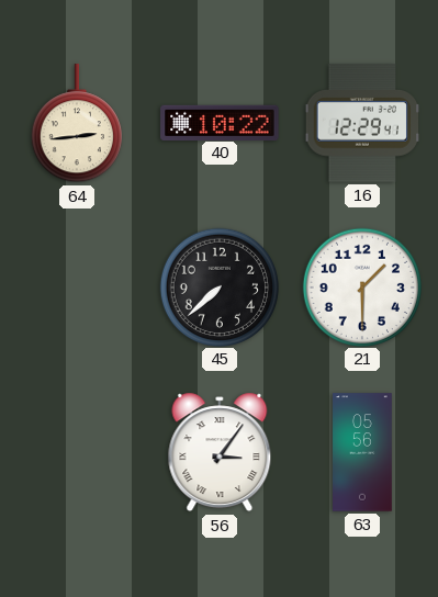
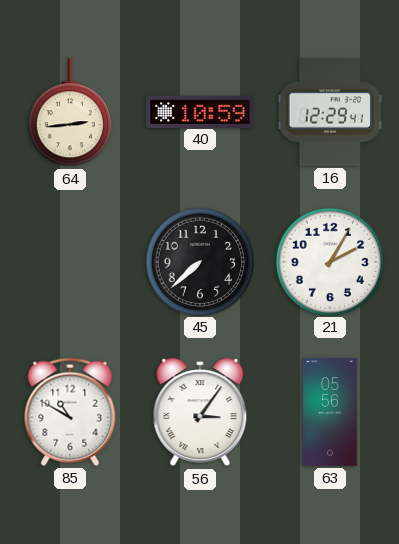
40: 10:22 -> 10:59
21: 1:30 -> 2:05
85: none -> 10:50
